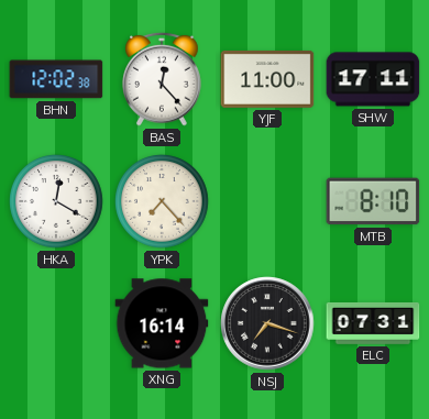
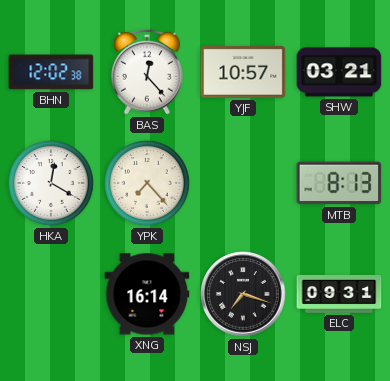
YJF: 11:00 -> 10:57
SHW: 17:11 -> 03:21
MTB: 8:10 -> 8:13
ELC: 07:31 -> 09:31
